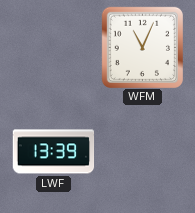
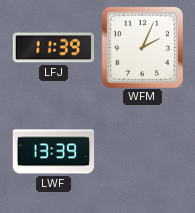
LFJ: none -> 11:39
WFM: 11:04 -> 2:04
